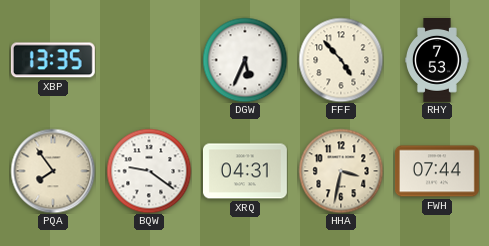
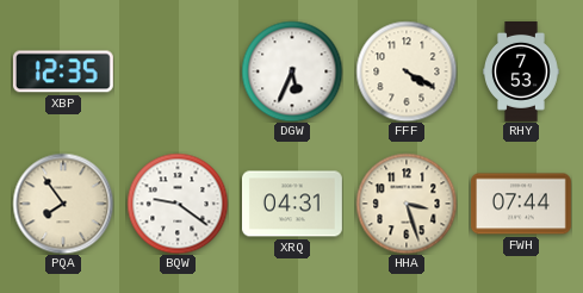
XBP: 13:35 -> 12:35
FFF: 4:53 -> 4:20
HHA: 3:32 -> 3:27
